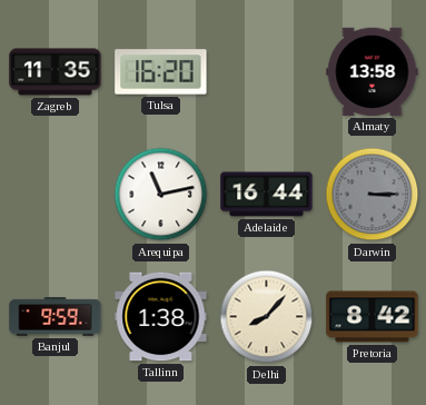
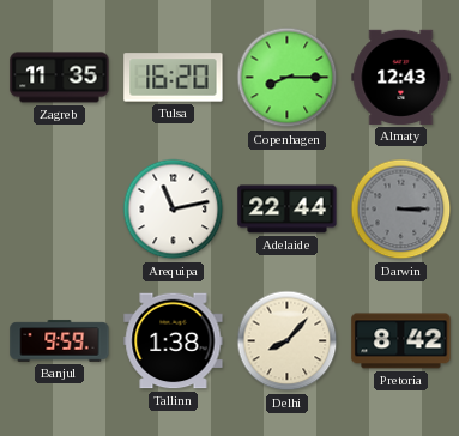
Copenhagen: none -> 8:15
Almaty: 13:58 -> 12:43
Adelaide: 16:44 -> 22:44
